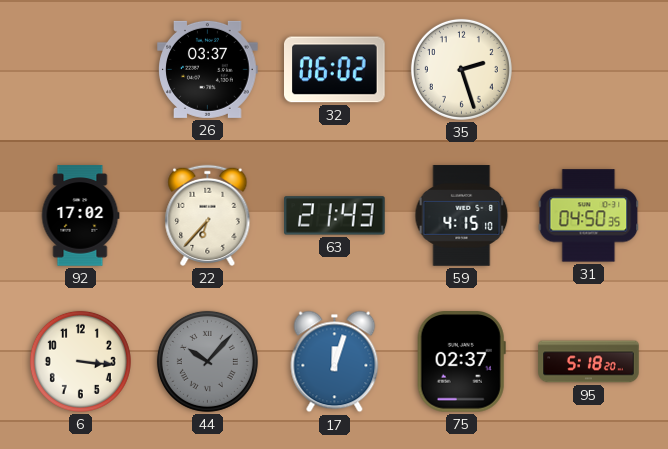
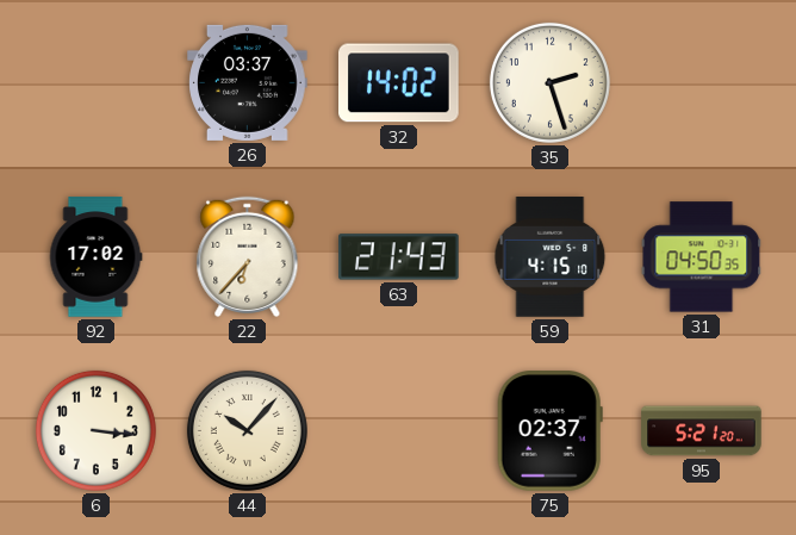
32: 06:02 -> 14:02
44 dial: grey -> cream
17: 12:03 -> none
95: 5:18 -> 5:21
